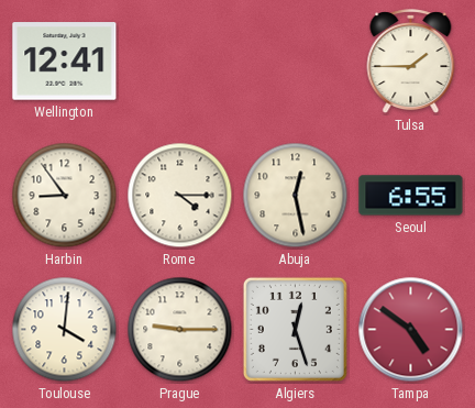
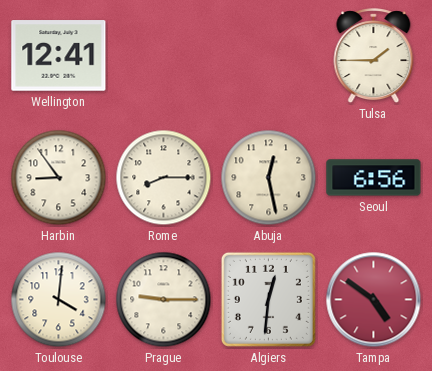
Rome: 4:15 -> 8:15
Seoul: 6:55 -> 6:56
Algiers: 12:27 -> 12:31
